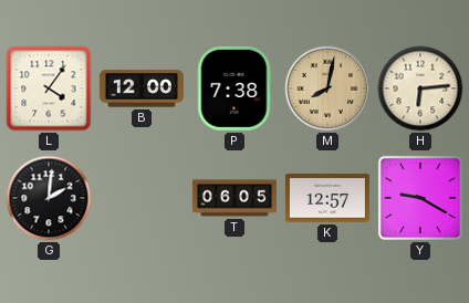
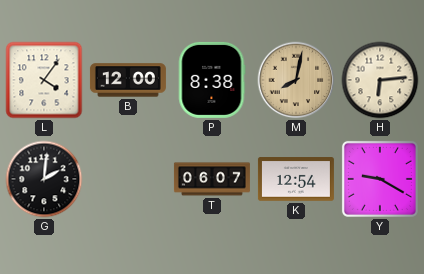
P: 7:38 -> 8:38
T: 06:05 -> 06:07
K: 12:57 -> 12:54
